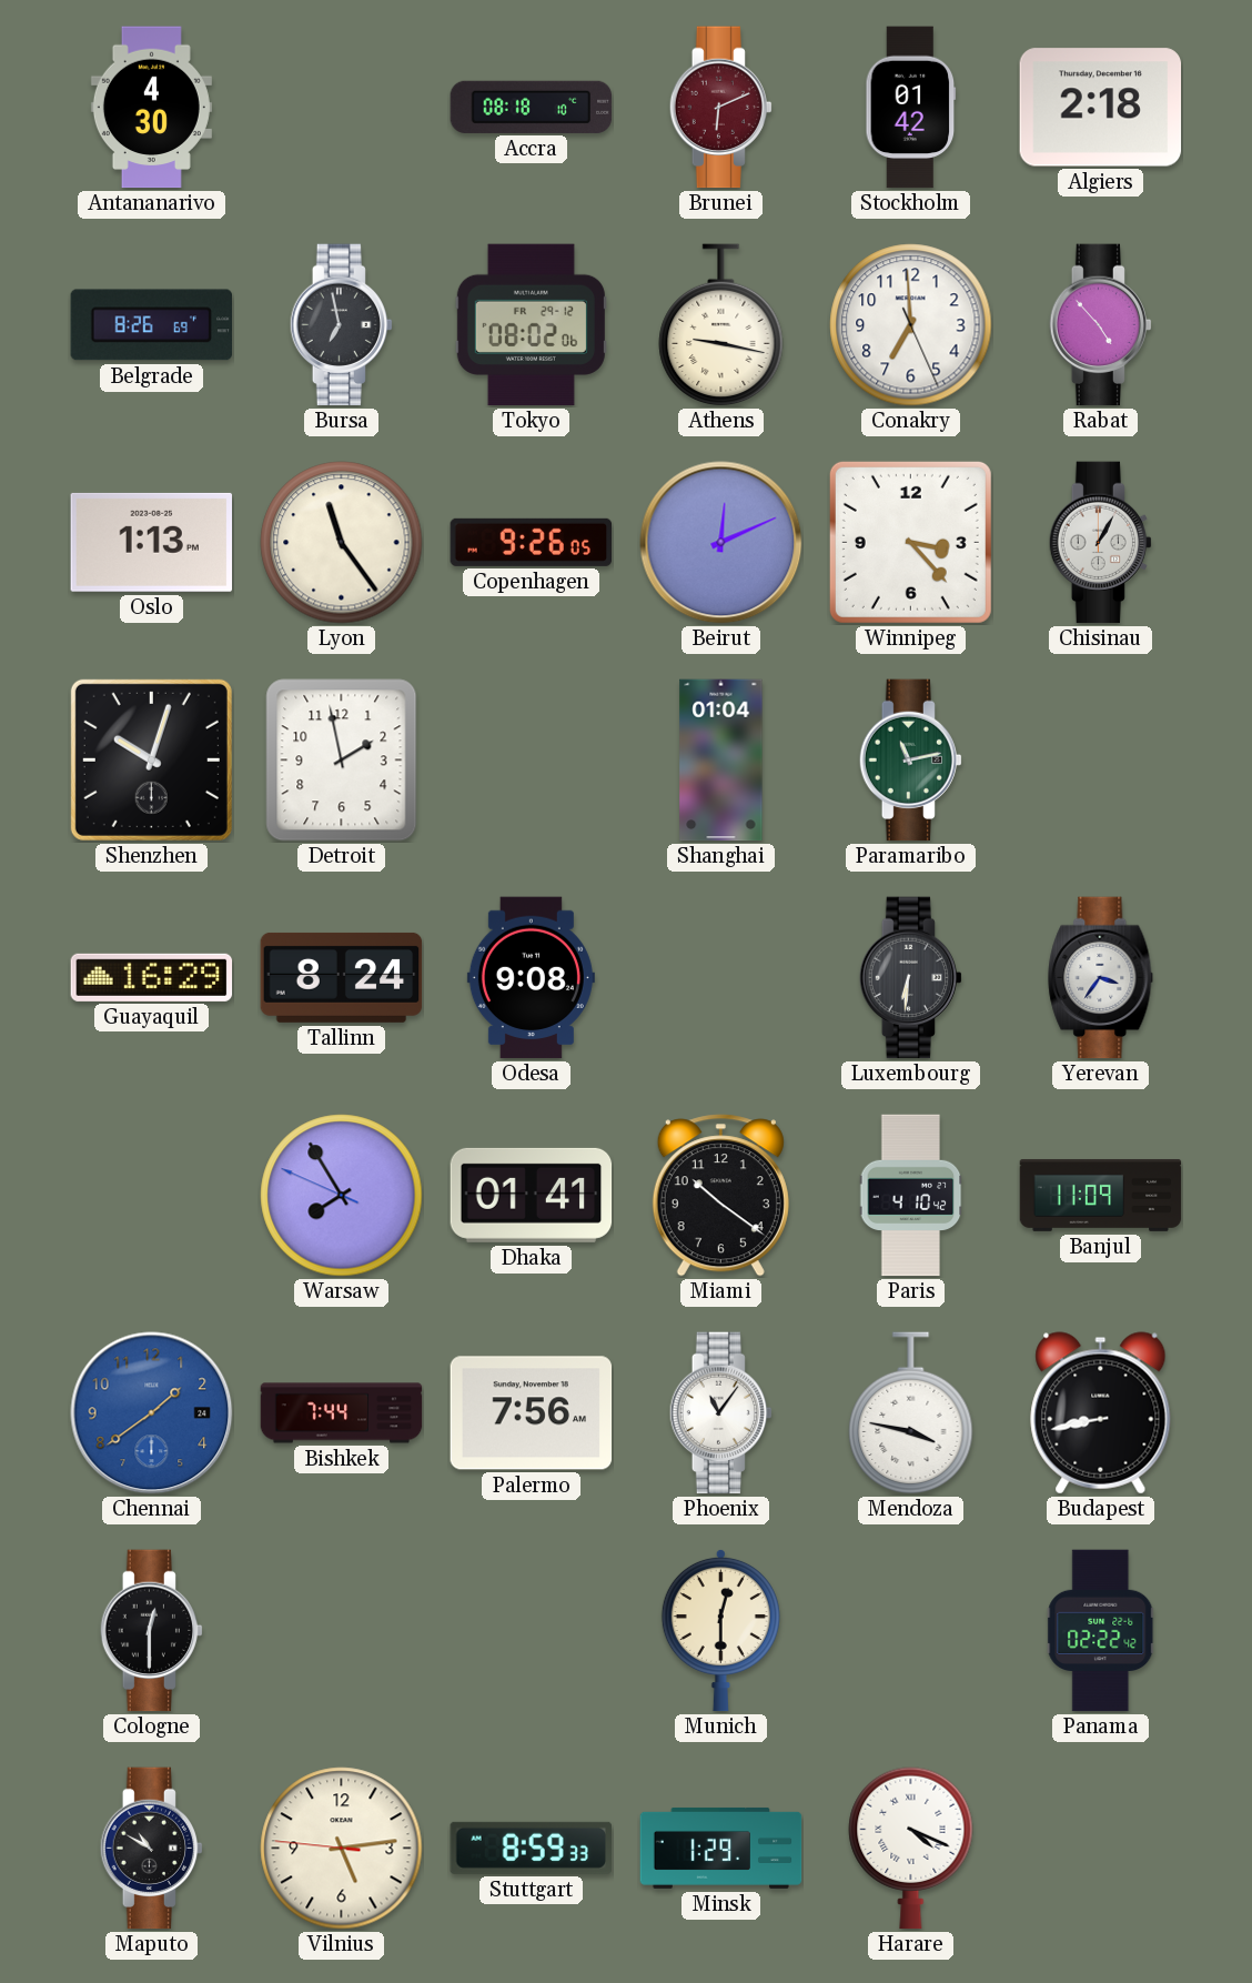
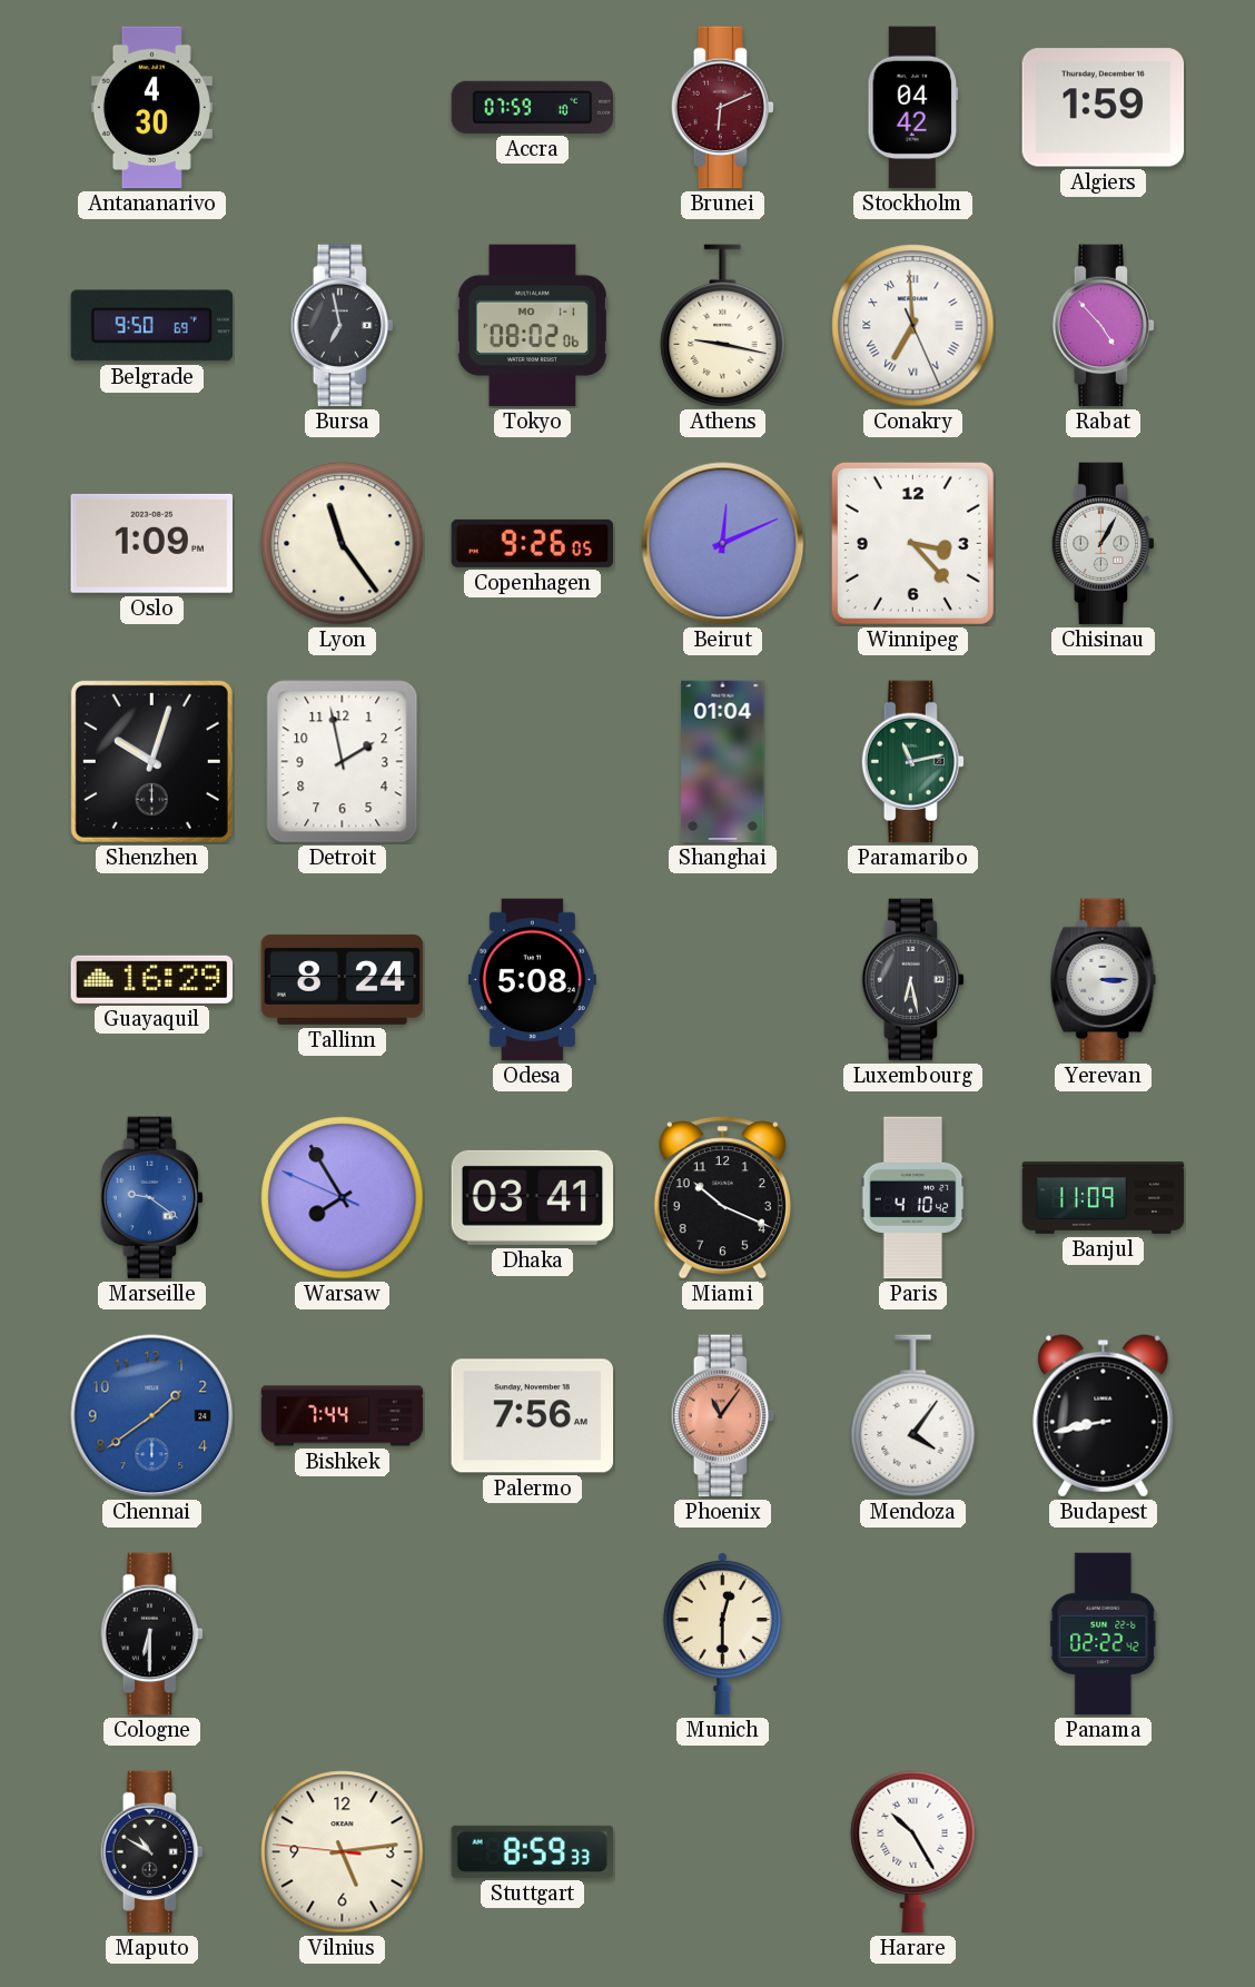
Accra: 08:18 -> 07:59
Stockholm: 01:42 -> 04:42
Algiers: 2:18 -> 1:59
Belgrade: 8:26 -> 9:50
Tokyo date: FR 29-12 -> MO 1-1
Conakry numerals: Arabic -> Roman
Oslo: 1:13 -> 1:09
Odesa: 9:08 -> 5:08
Luxembourg: 6:31 -> 6:28
Yerevan: 3:36 -> 3:15
Marseille: none -> 9:21
Dhaka: 01:41 -> 03:41
Miami: 10:21 -> 10:19
Phoenix dial: white -> salmon
Mendoza: 3:47 -> 4:06
Cologne: 12:30 -> 6:30
Minsk: 1:29 -> none
Harare: 4:19 -> 10:25
